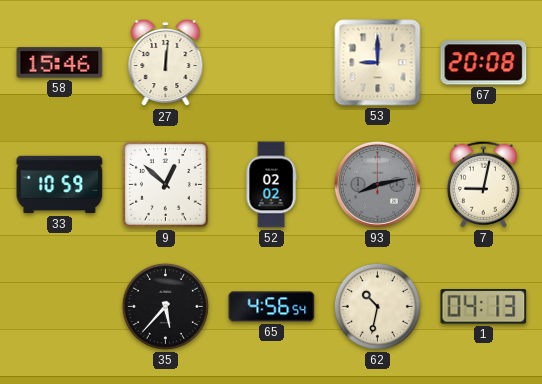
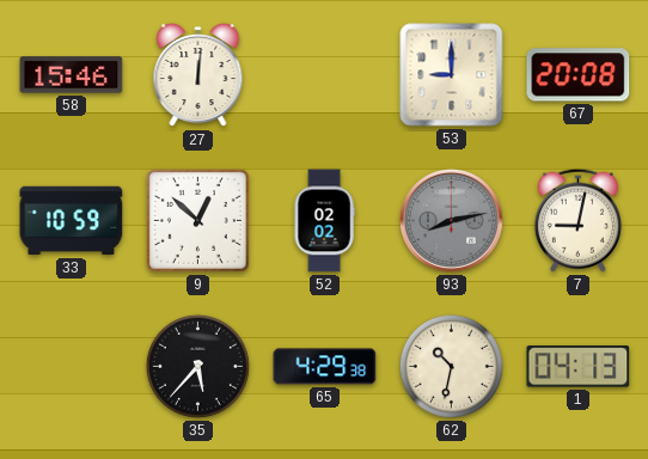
65: 4:56 -> 4:29
